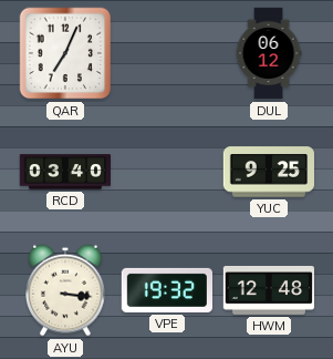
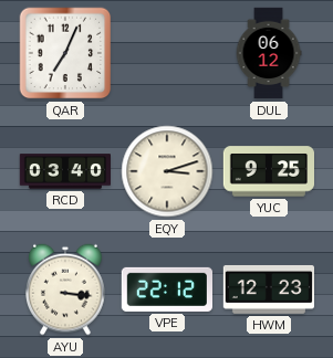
EQY: none -> 3:12
VPE: 19:32 -> 22:12
HWM: 12:48 -> 12:23
